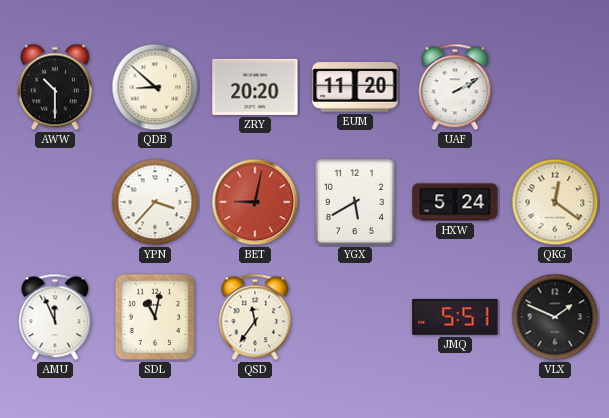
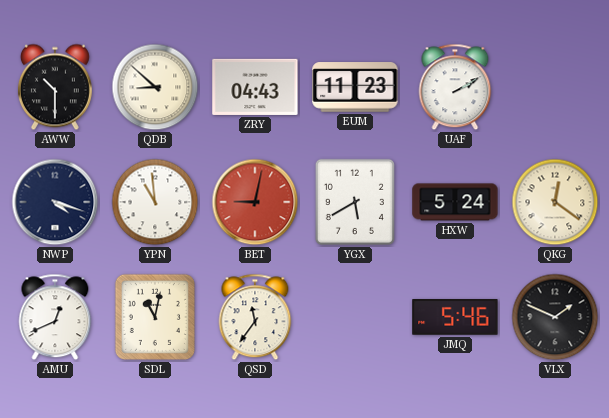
ZRY: 20:20 -> 04:43
EUM: 11:20 -> 11:23
NWP: none -> 4:18
YPN: 3:37 -> 10:59
AMU: 11:56 -> 12:41
JMQ: 5:51 -> 5:46
